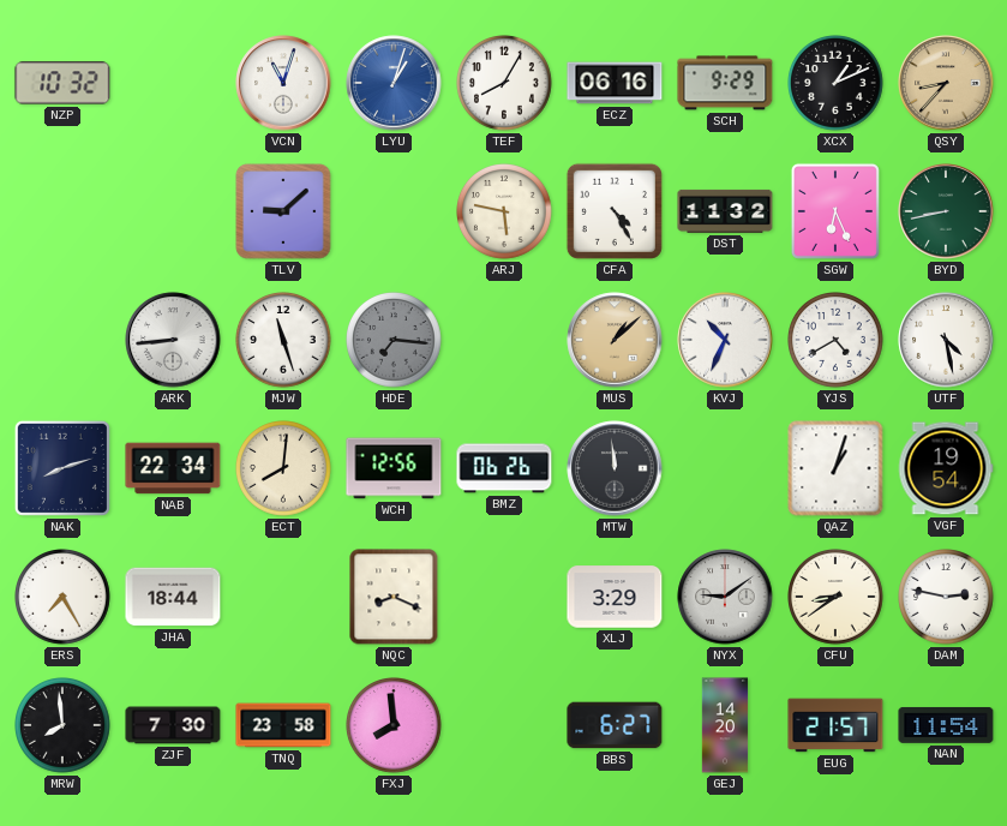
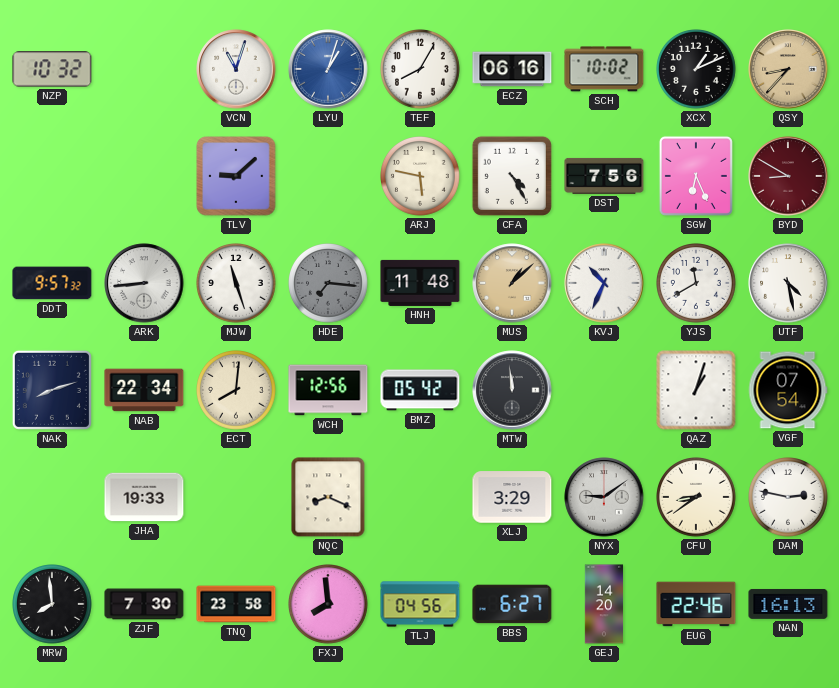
SCH: 9:29 -> 10:02
DST: 11:32 -> 7:56
BYD: 8:43 -> 8:50
BYD dial: green -> burgundy
DDT: none -> 9:57
HNH: none -> 11:48
YJS: 4:40 -> 11:40
BMZ: 06:26 -> 05:42
VGF: 19:54 -> 07:54
ERS: 7:25 -> none
JHA: 18:44 -> 19:33
TLJ: none -> 04:56
EUG: 21:57 -> 22:46
NAN: 11:54 -> 16:13
